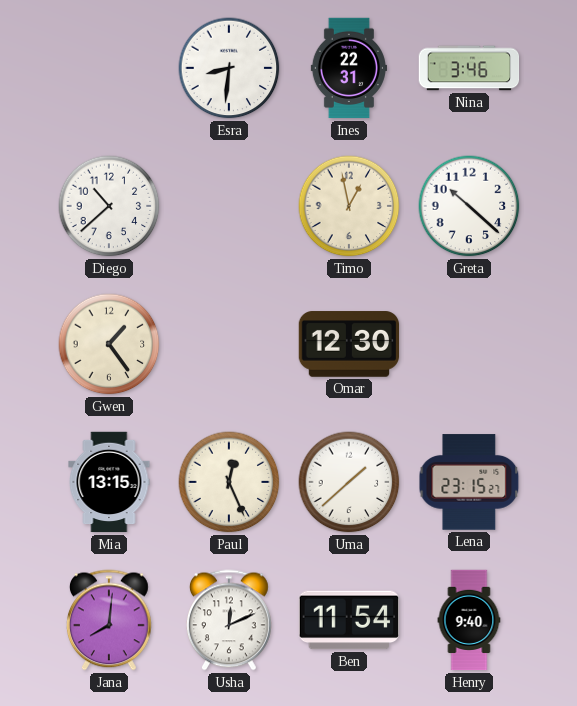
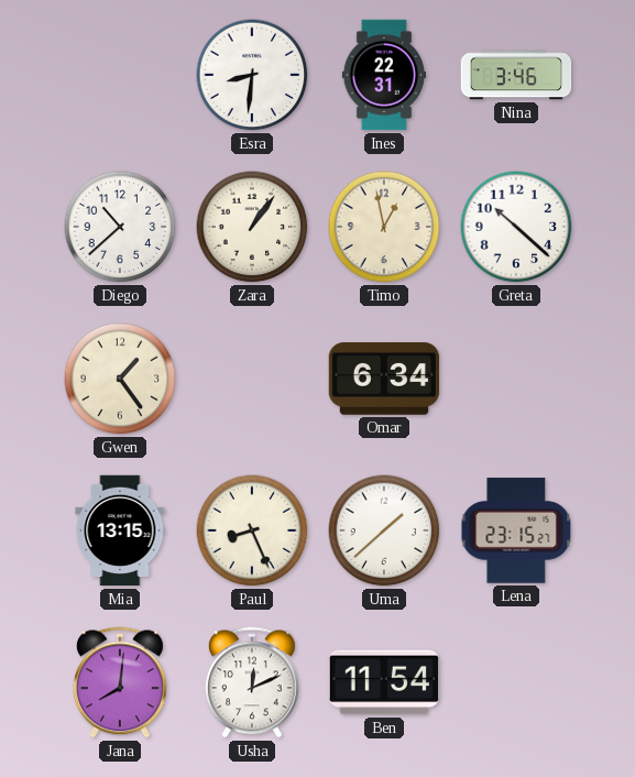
Zara: none -> 1:06
Omar: 12:30 -> 6:34
Paul: 12:26 -> 8:26
Henry: 9:40 -> none
